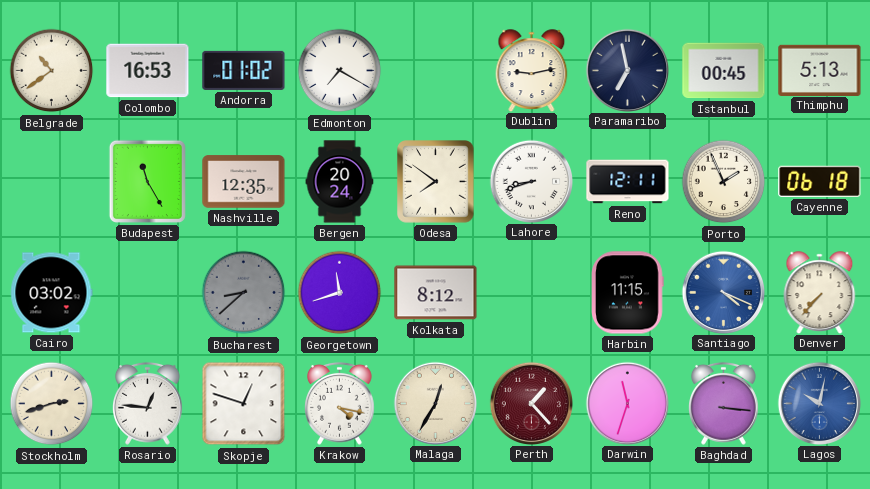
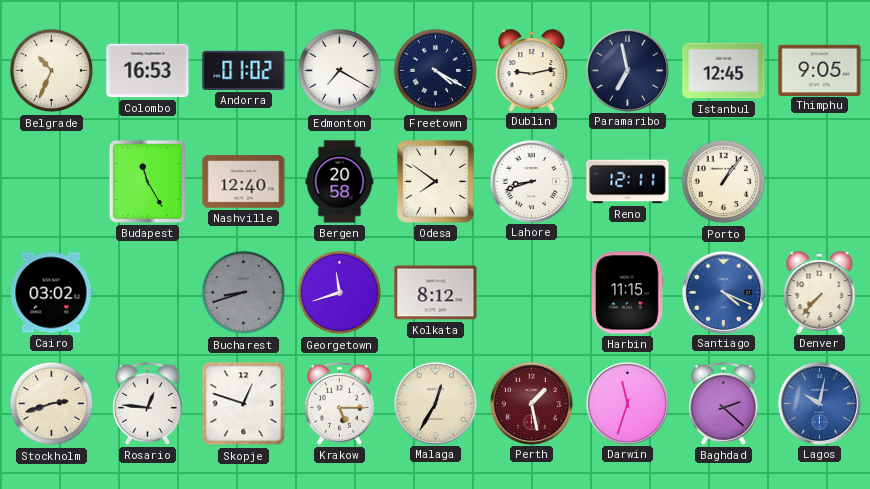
Belgrade: 10:39 -> 10:34
Freetown: none -> 4:20
Istanbul: 00:45 -> 12:45
Thimphu: 5:13 -> 9:05
Nashville: 12:35 -> 12:40
Bergen: 20:24 -> 20:58
Porto: 1:56 -> 1:06
Cayenne: 06:18 -> none
Bucharest: 8:38 -> 8:42
Krakow: 4:17 -> 5:15
Perth: 1:23 -> 1:28
Baghdad: 3:16 -> 2:22
